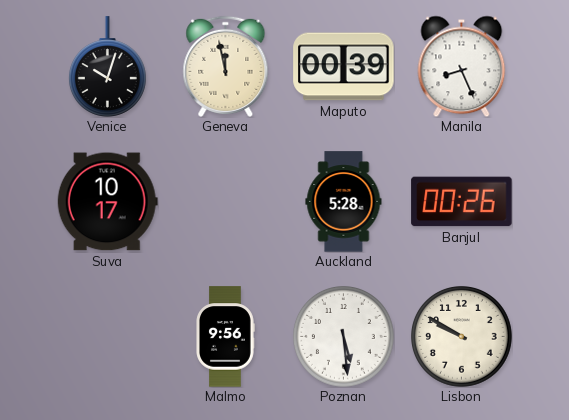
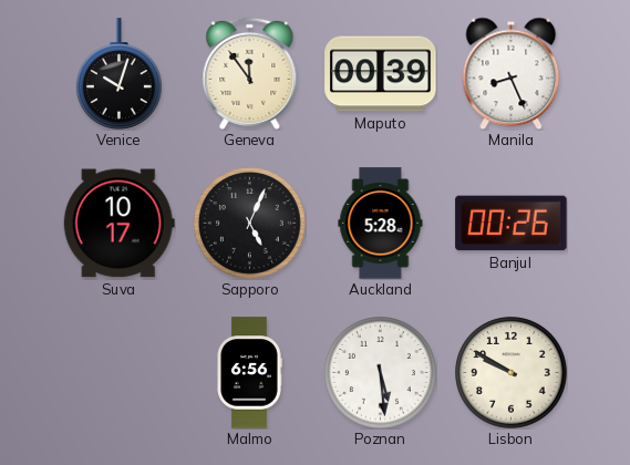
Geneva: 11:58 -> 11:54
Sapporo: none -> 5:04
Malmo: 9:56 -> 6:56
